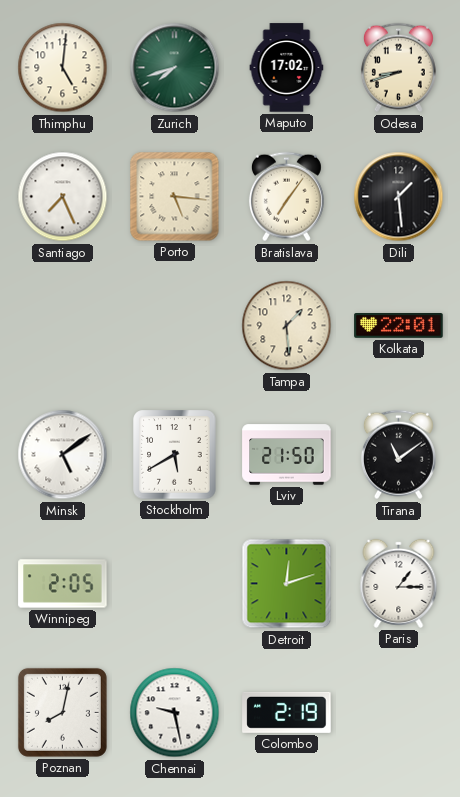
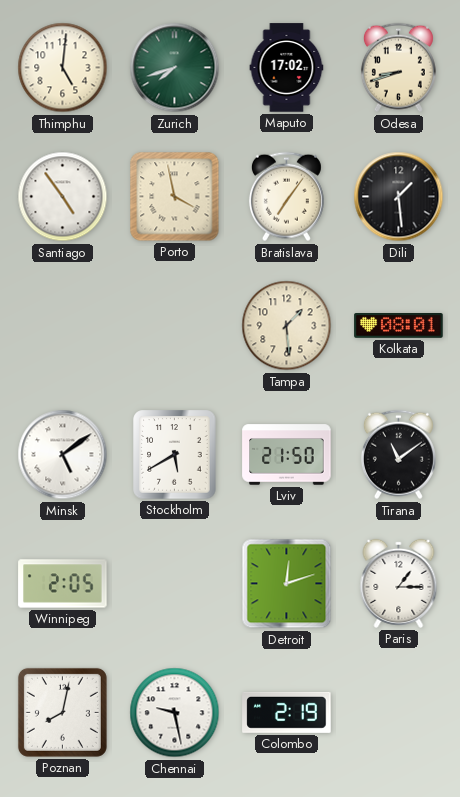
Santiago: 7:26 -> 4:54
Porto: 5:16 -> 3:58
Kolkata: 22:01 -> 08:01
